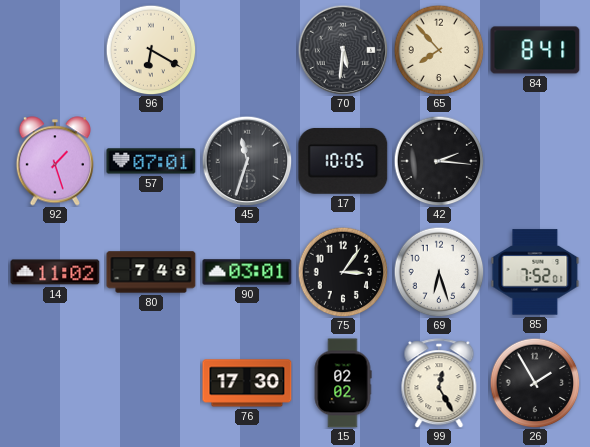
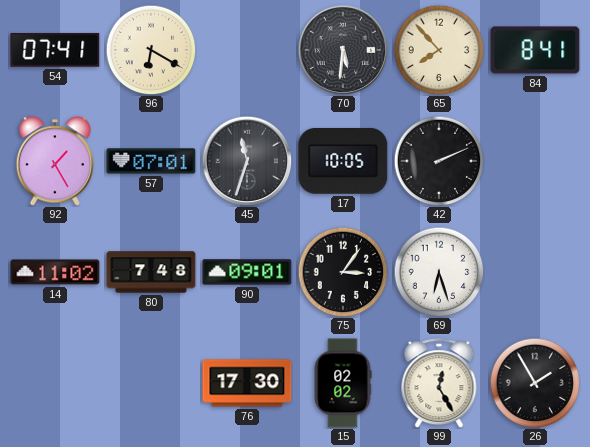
54: none -> 07:41
92: 1:27 -> 1:25
42: 2:16 -> 2:11
90: 03:01 -> 09:01
85: 7:52 -> none
